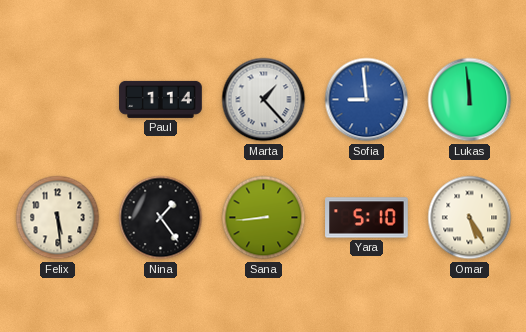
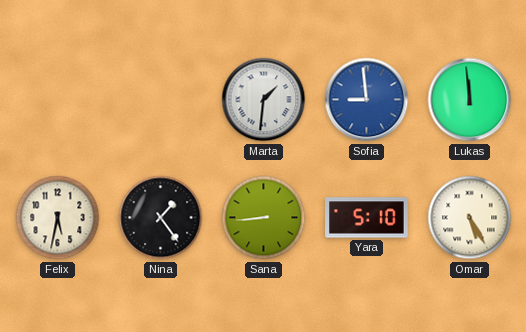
Paul: 1:14 -> none
Marta: 1:23 -> 1:31
Felix: 5:29 -> 5:32
